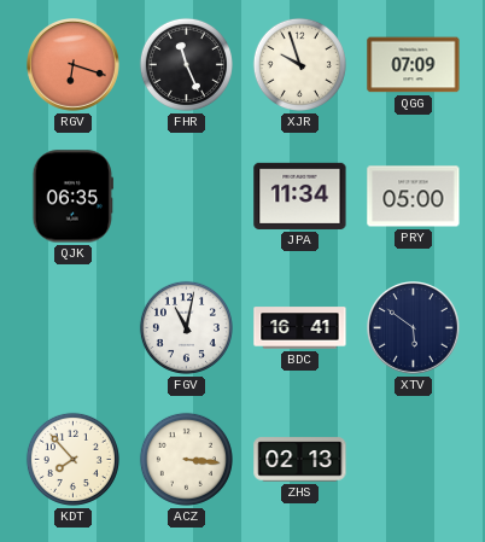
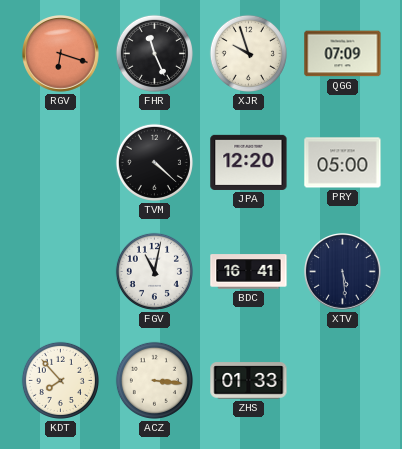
QJK: 06:35 -> none
TVM: none -> 4:22
JPA: 11:34 -> 12:20
XTV: 5:51 -> 5:29
ZHS: 02:13 -> 01:33
